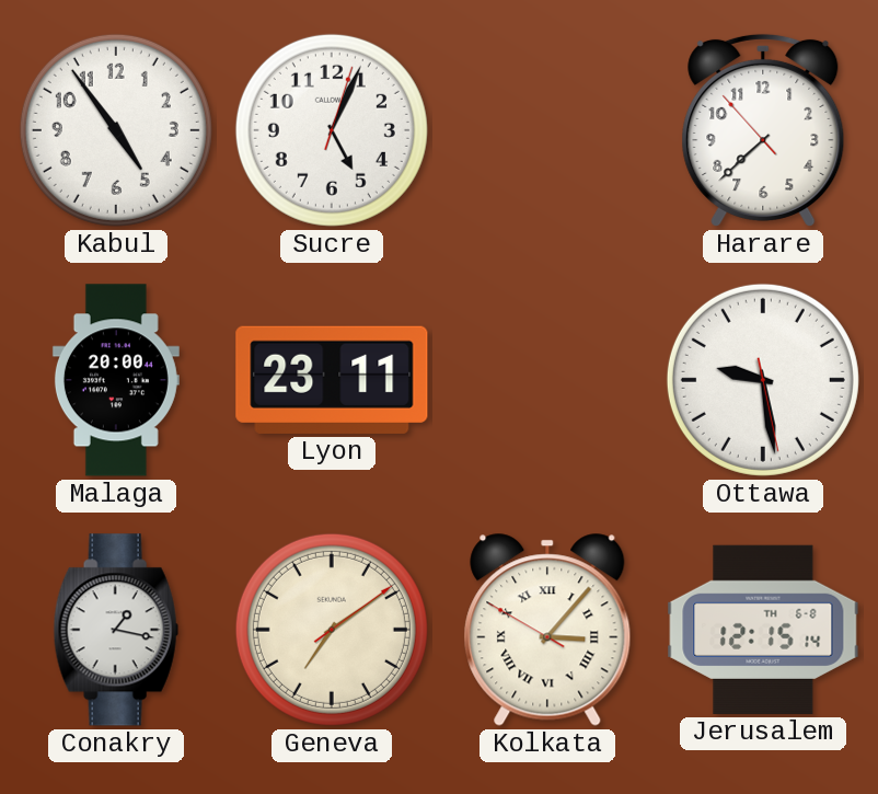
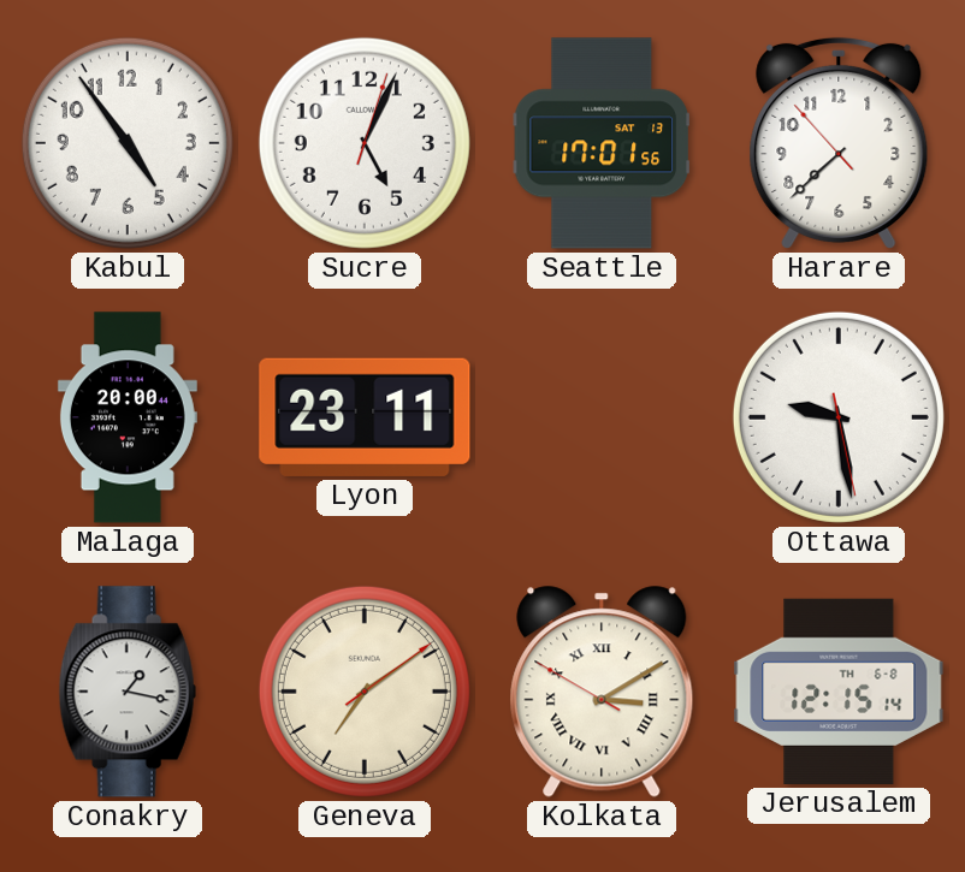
Seattle: none -> 17:01
Kolkata: 3:06 -> 3:09
